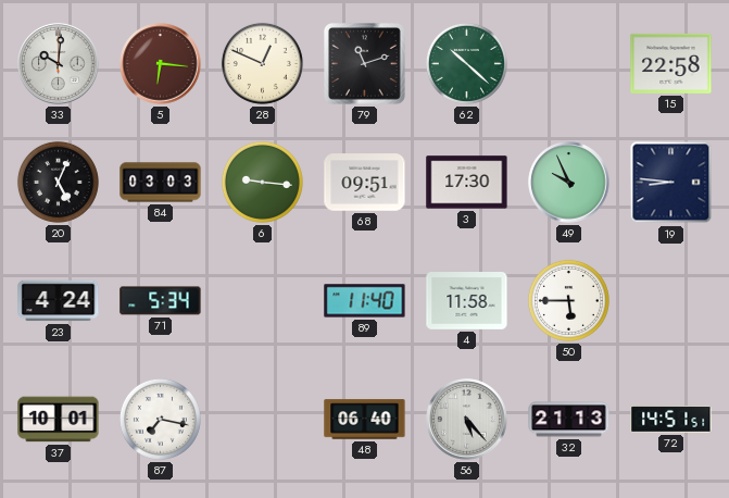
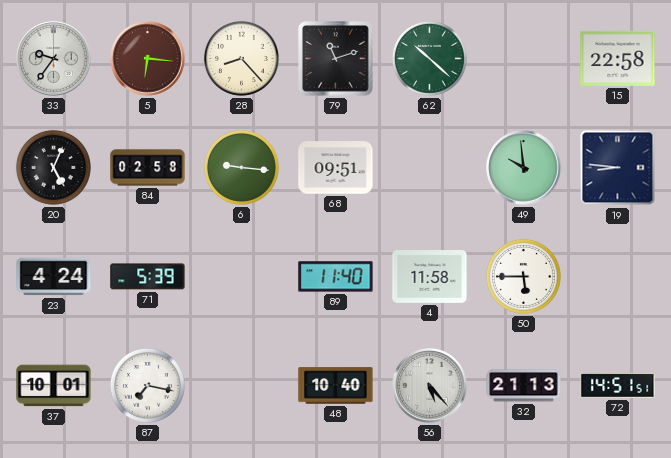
33: 10:01 -> 9:36
28: 12:49 -> 8:23
84: 03:03 -> 02:58
3: 17:30 -> none
49: 9:56 -> 9:59
71: 5:34 -> 5:39
48: 06:40 -> 10:40
